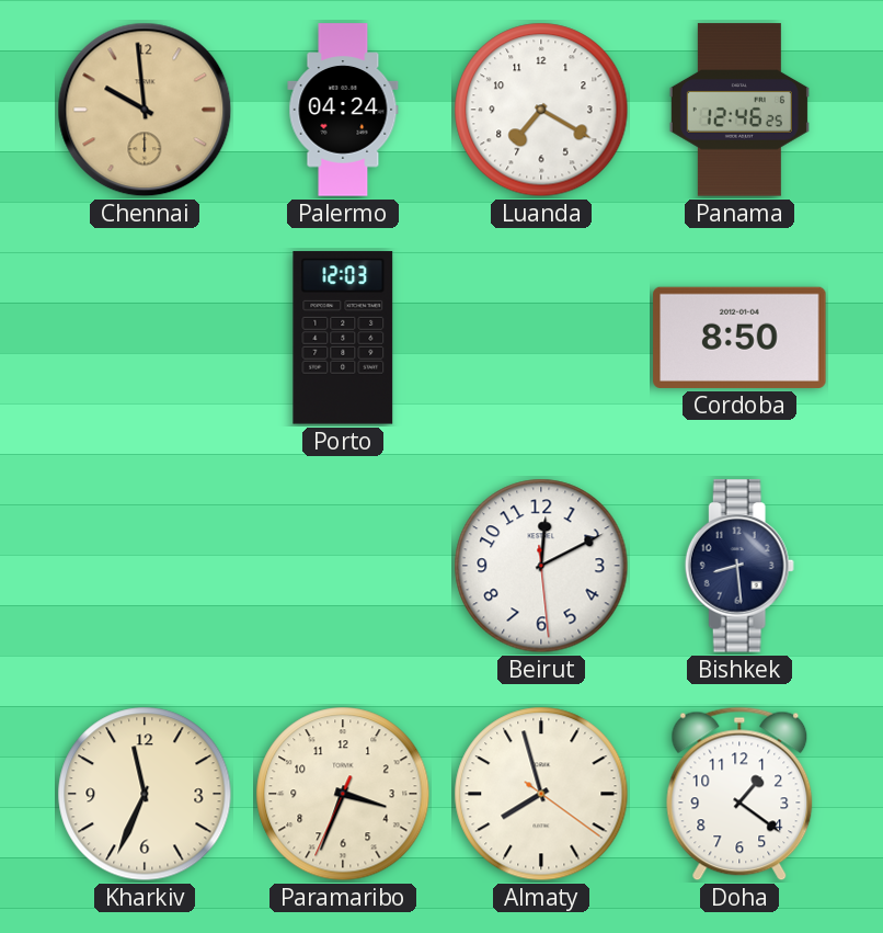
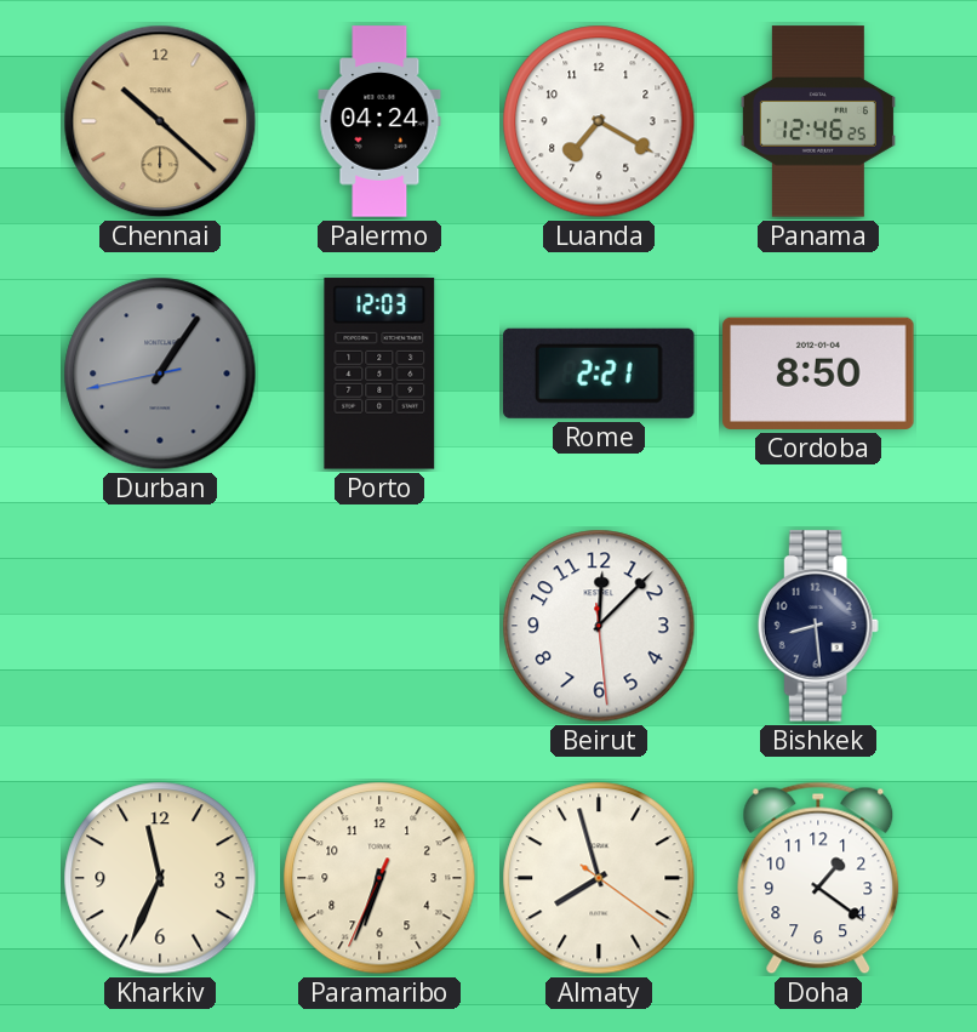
Chennai: 9:59 -> 10:22
Durban: none -> 1:05
Rome: none -> 2:21
Beirut: 12:10 -> 12:07
Paramaribo: 3:33 -> 6:33
